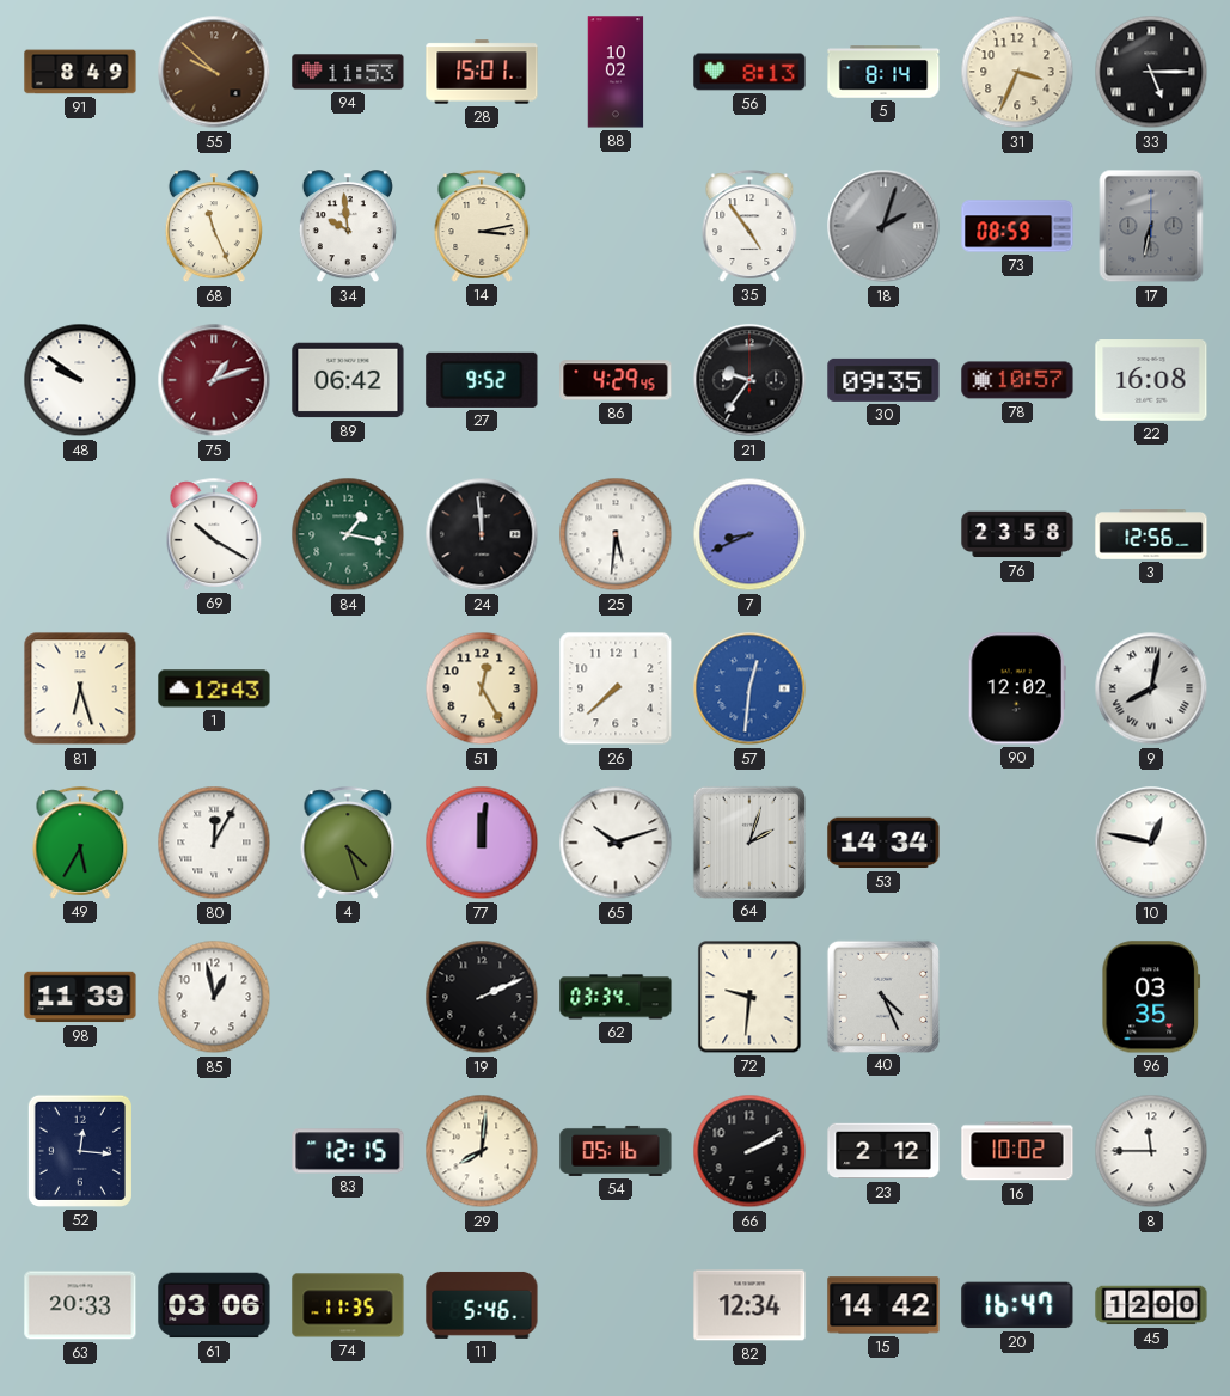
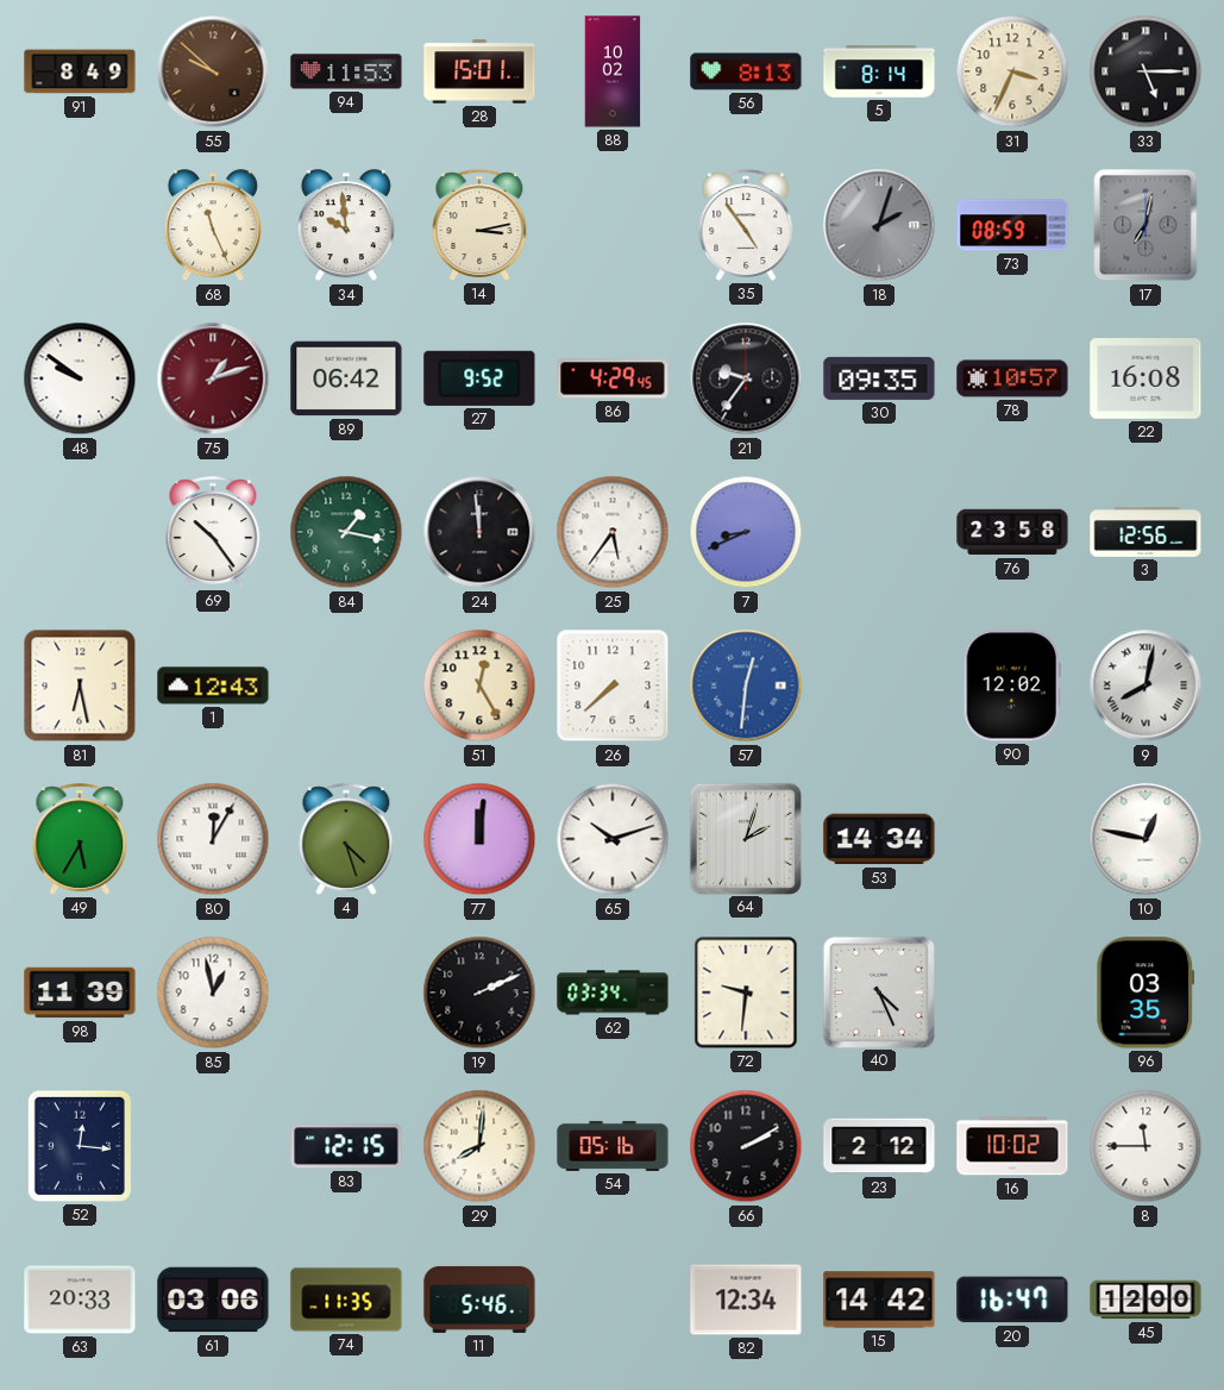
17: 6:32 -> 7:02
69: 10:20 -> 10:24
25: 5:31 -> 5:36
81: 6:27 -> 6:28
